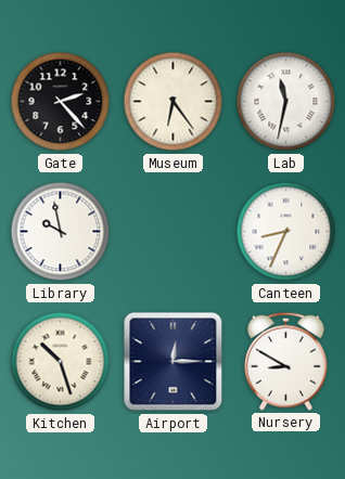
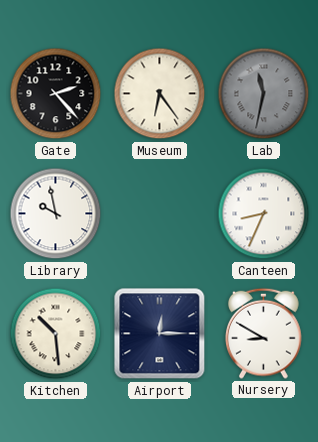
Lab dial: white -> grey
Kitchen: 10:27 -> 10:29
